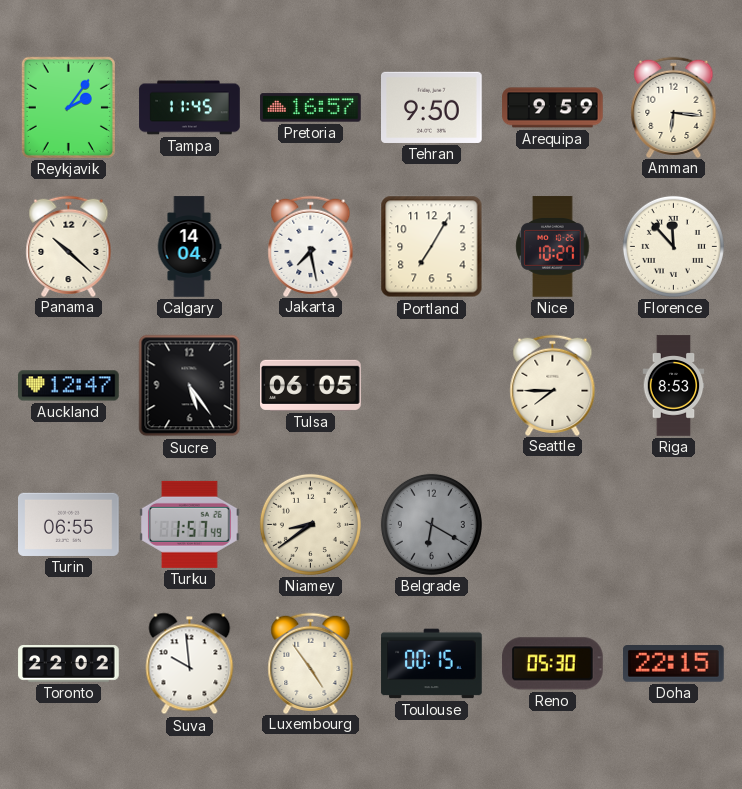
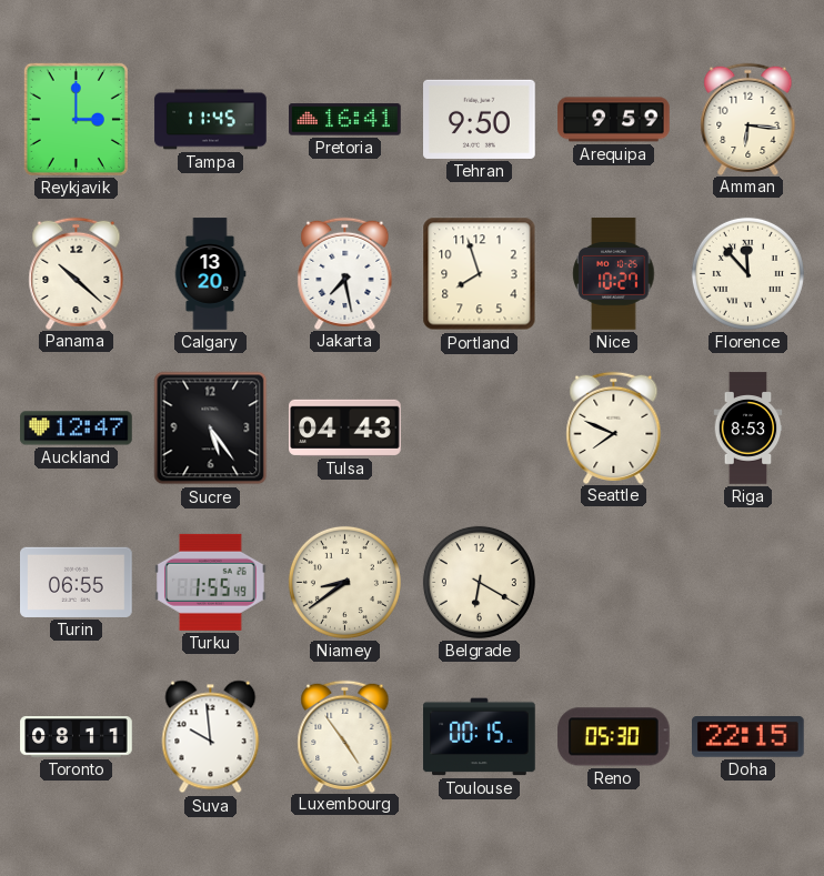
Reykjavik: 2:06 -> 3:00
Pretoria: 16:57 -> 16:41
Calgary: 14:04 -> 13:20
Portland: 7:05 -> 7:57
Tulsa: 06:05 -> 04:43
Seattle: 7:45 -> 7:49
Turku: 1:57 -> 1:55
Belgrade dial: grey -> cream
Toronto: 22:02 -> 08:11
